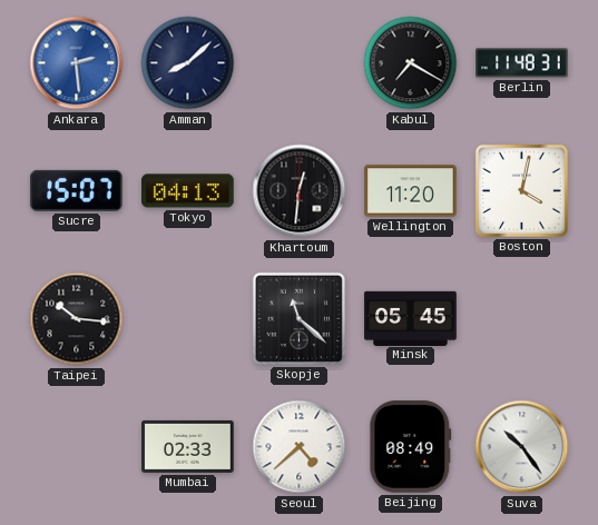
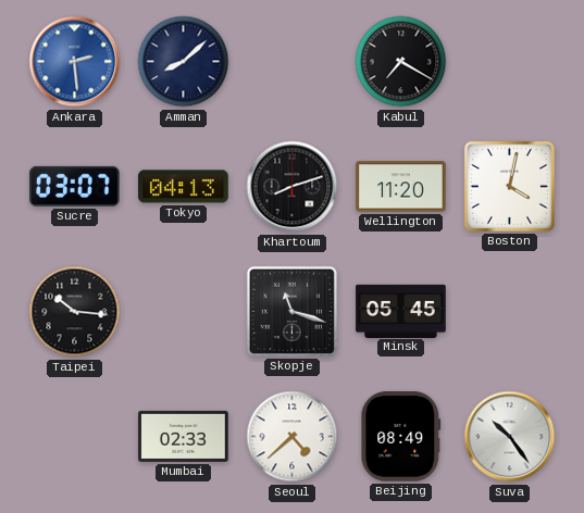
Berlin: 11:48 -> none
Sucre: 15:07 -> 03:07
Khartoum: 12:31 -> 8:12
Skopje: 11:22 -> 11:18
